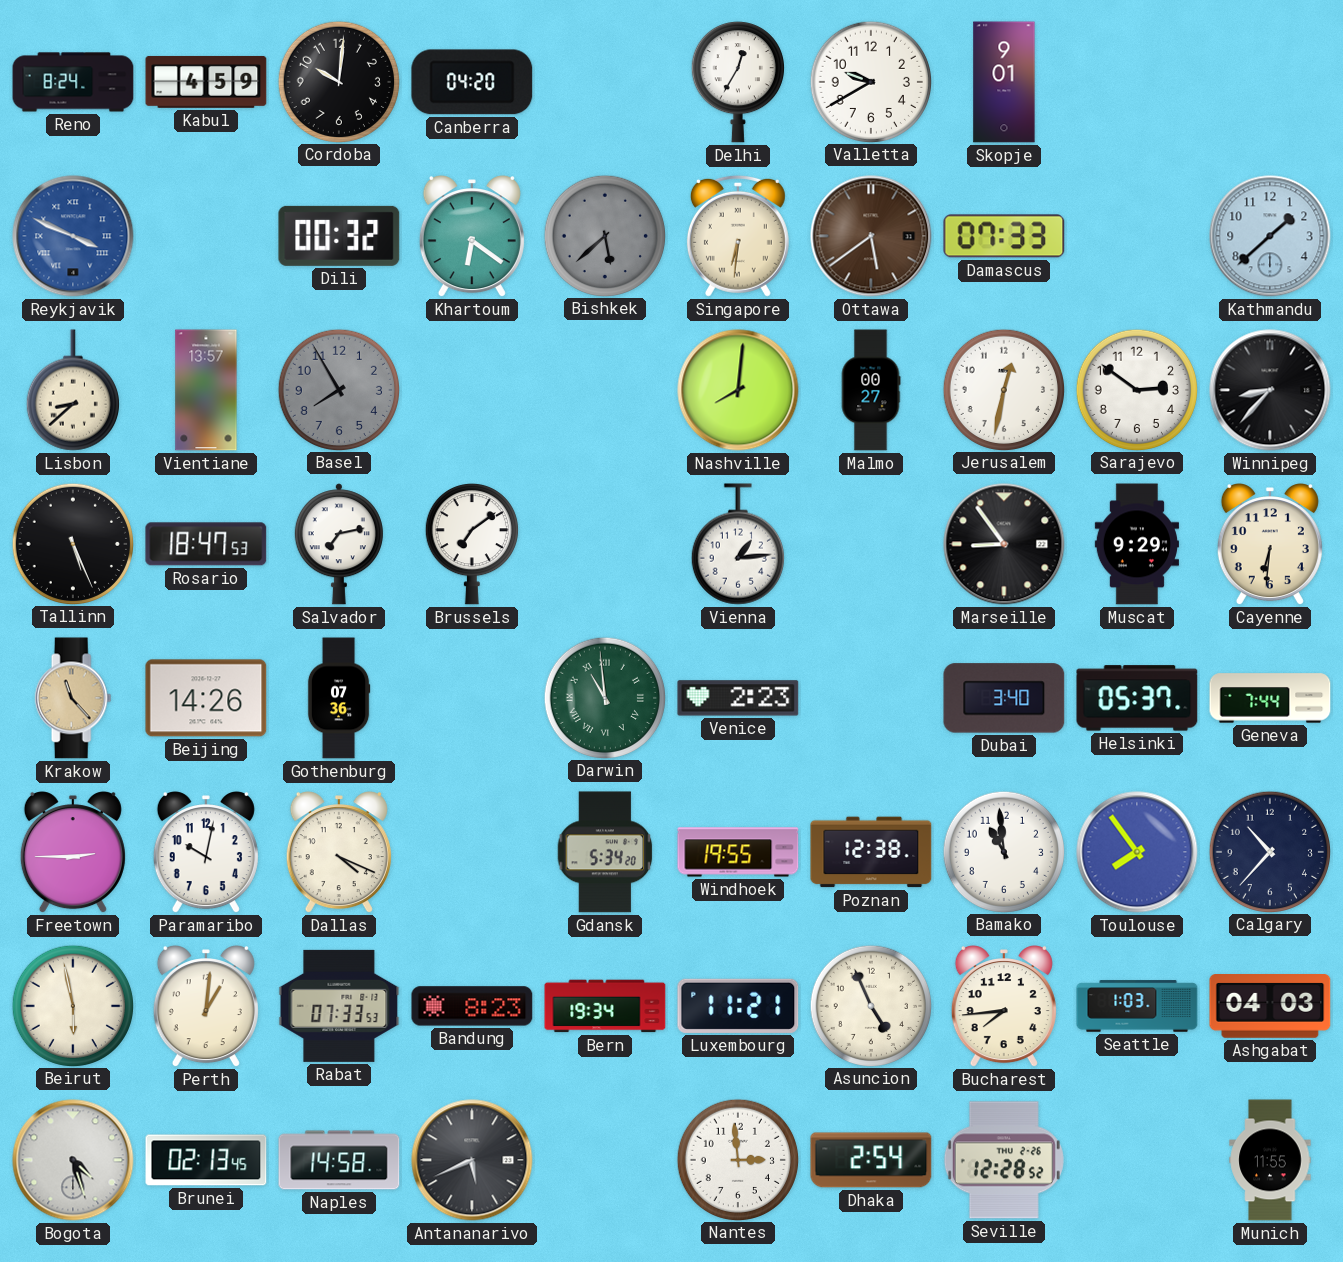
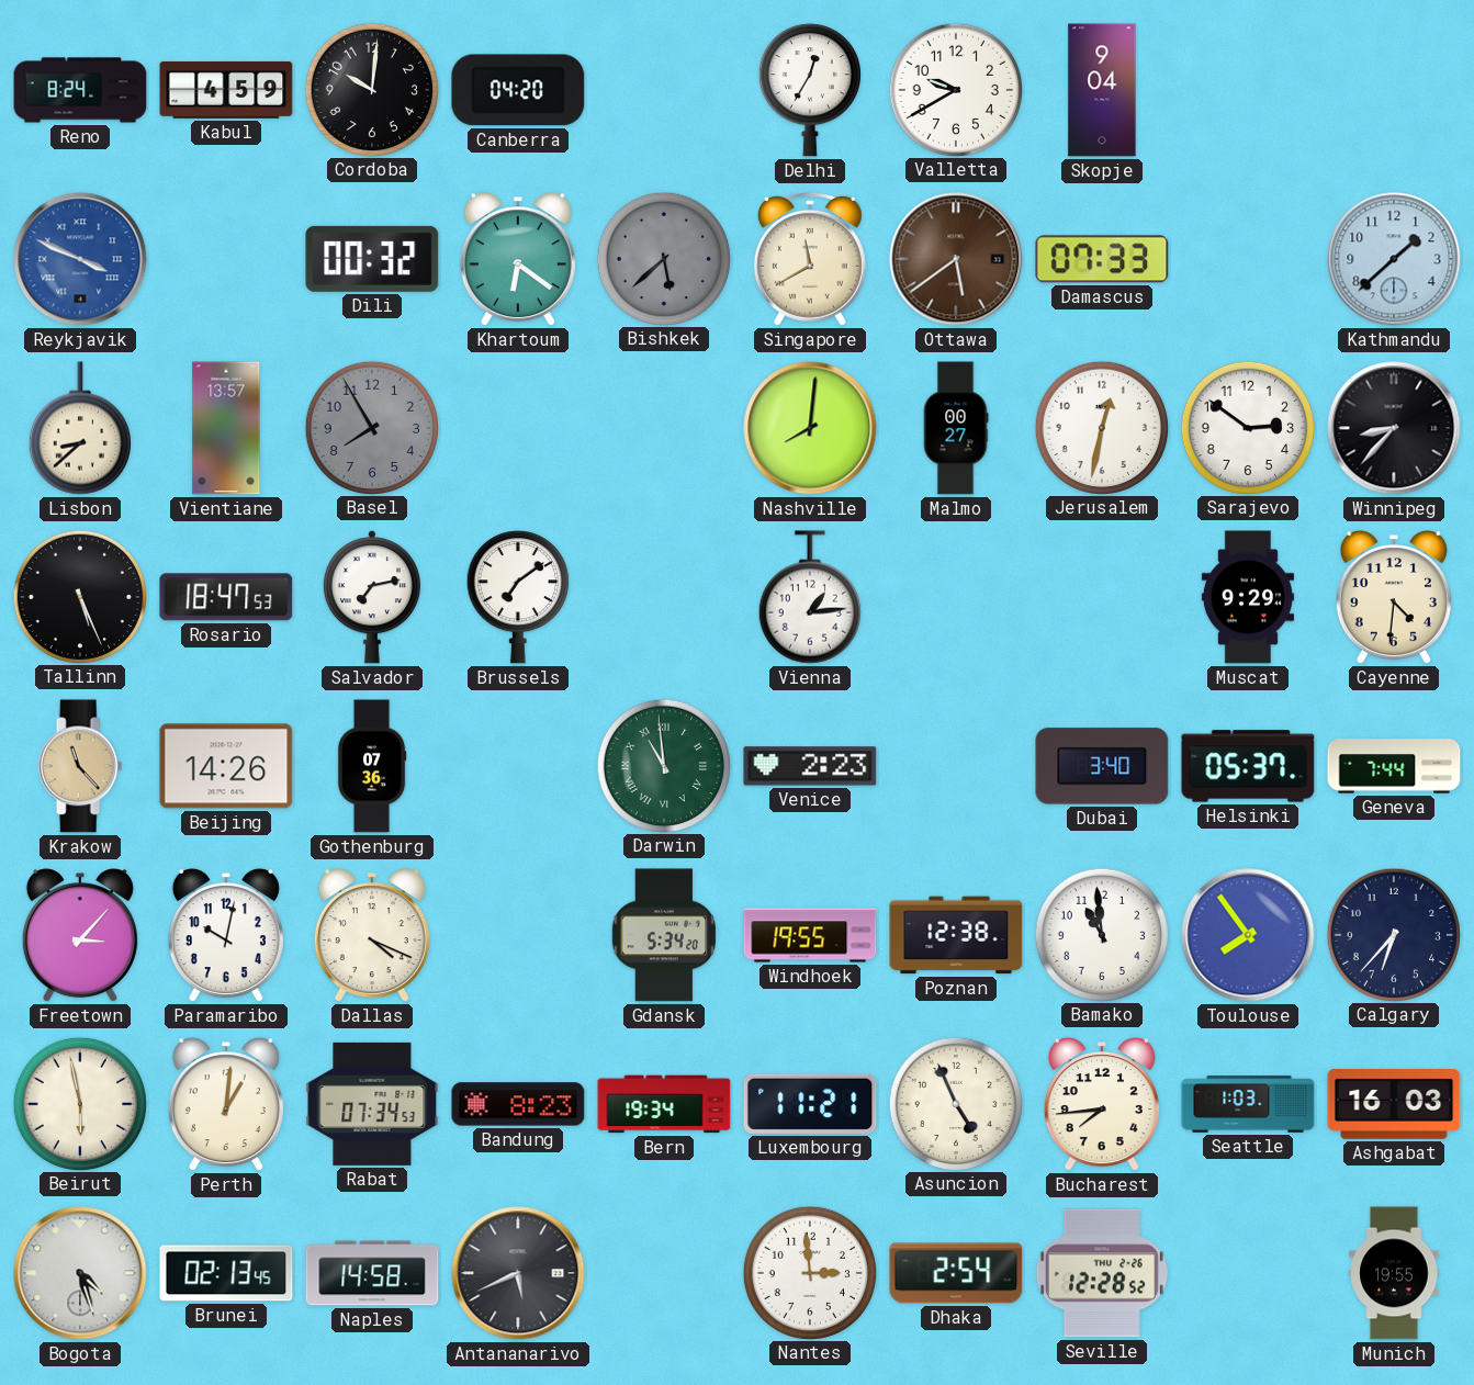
Skopje: 9:01 -> 9:04
Singapore: 6:31 -> 11:40
Marseille: 8:54 -> none
Cayenne: 6:31 -> 4:31
Freetown: 2:45 -> 3:07
Calgary: 10:37 -> 6:37
Rabat: 07:33 -> 07:34
Ashgabat: 04:03 -> 16:03
Munich: 11:55 -> 19:55
